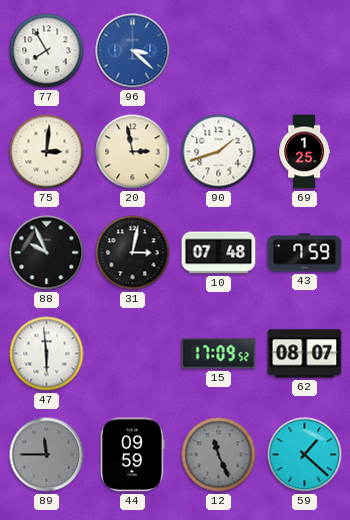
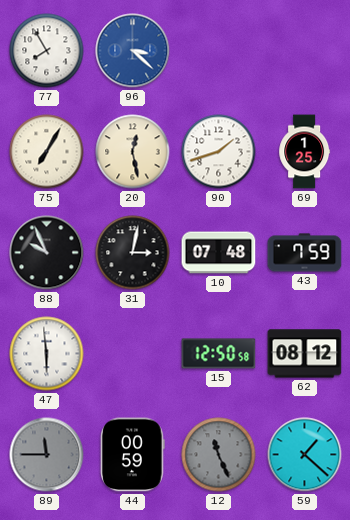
75: 3:01 -> 7:05
20: 2:58 -> 12:28
15: 17:09 -> 12:50
62: 08:07 -> 08:12
44: 09:59 -> 00:59
